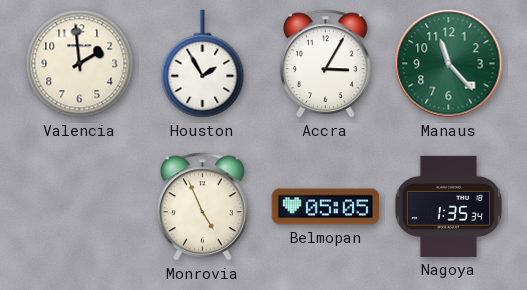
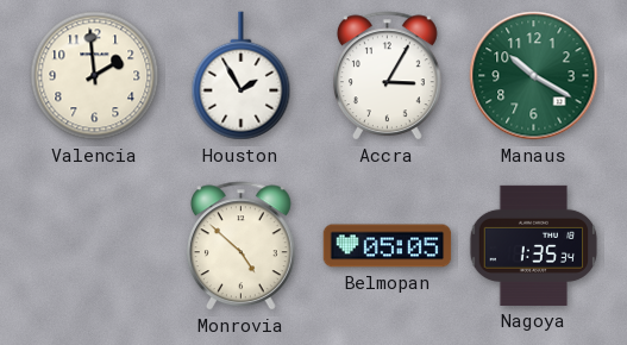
Manaus: 11:23 -> 10:20
Monrovia: 4:56 -> 4:52
